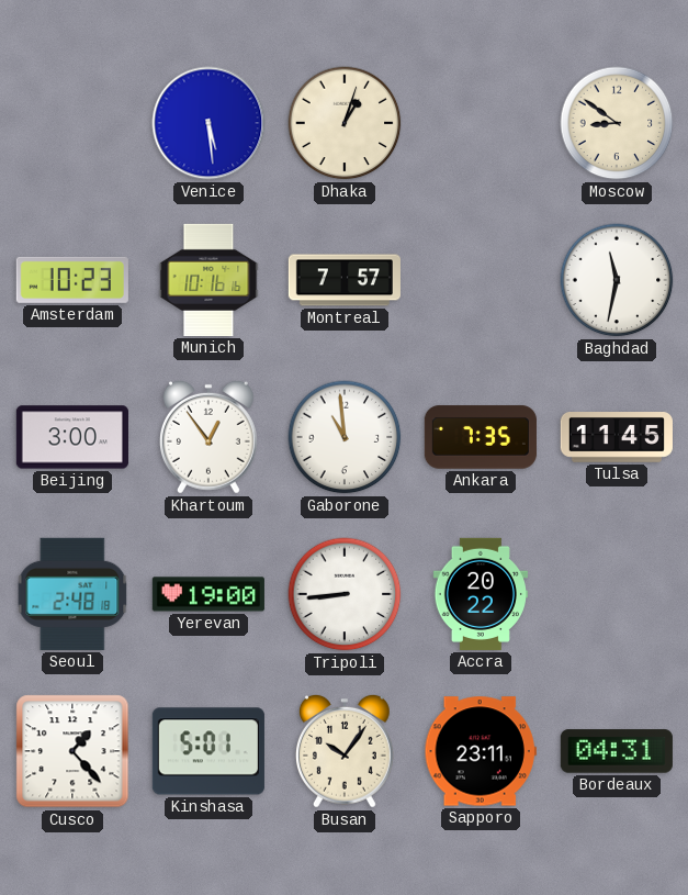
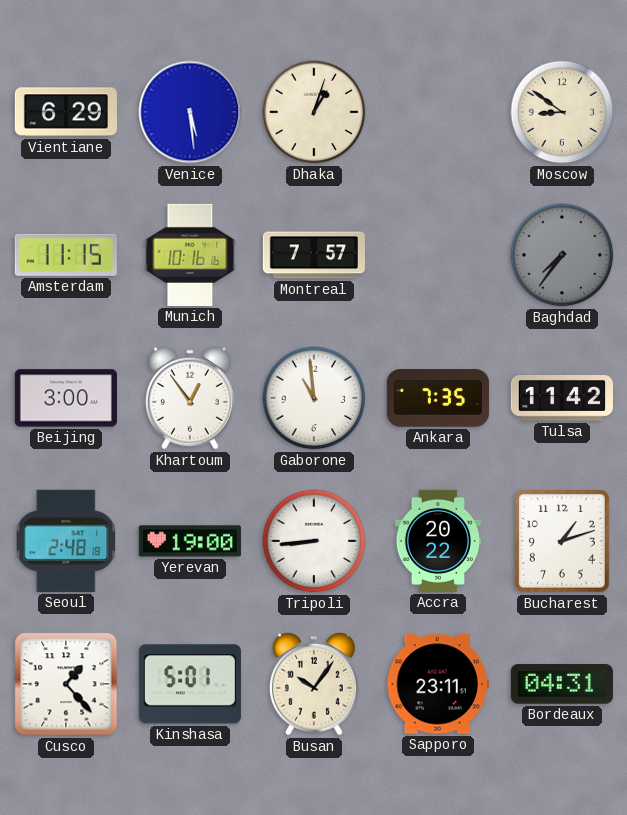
Vientiane: none -> 6:29
Amsterdam: 10:23 -> 11:15
Baghdad: 11:32 -> 7:36
Baghdad dial: white -> grey
Tulsa: 11:45 -> 11:42
Bucharest: none -> 1:12
